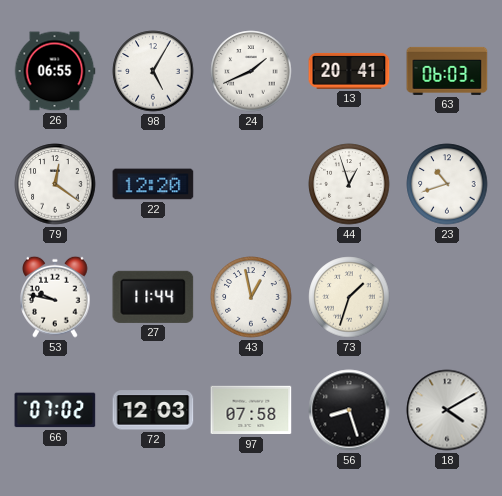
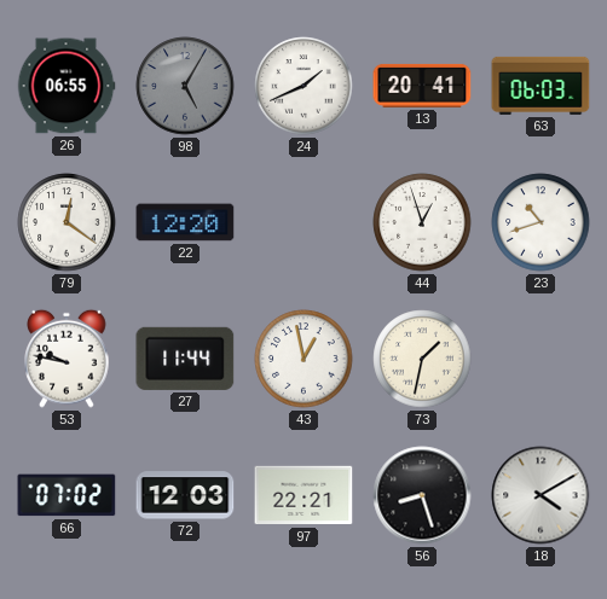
98 dial: white -> grey
73: 1:33 -> 1:32
97: 07:58 -> 22:21
